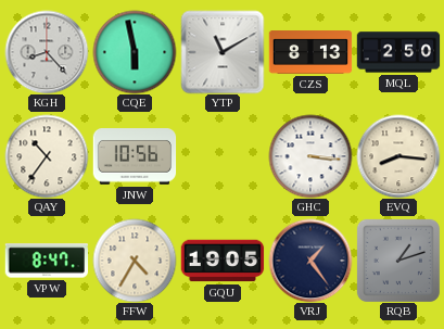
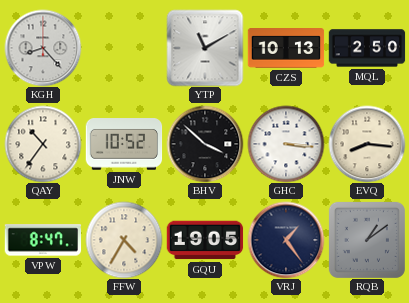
CQE: 5:58 -> none
CZS: 8:13 -> 10:13
JNW: 10:56 -> 10:52
BHV: none -> 3:52
RQB: 1:12 -> 1:09
